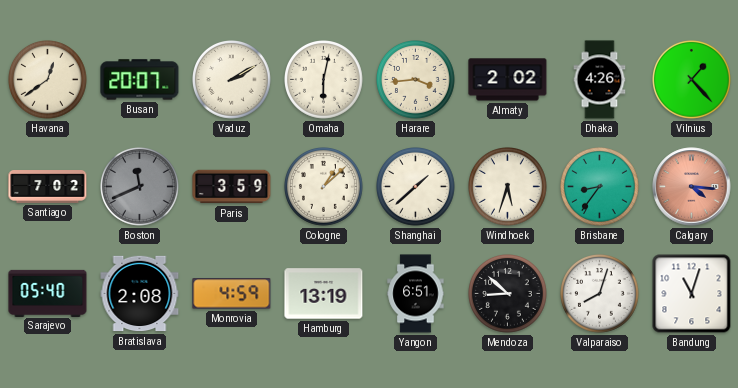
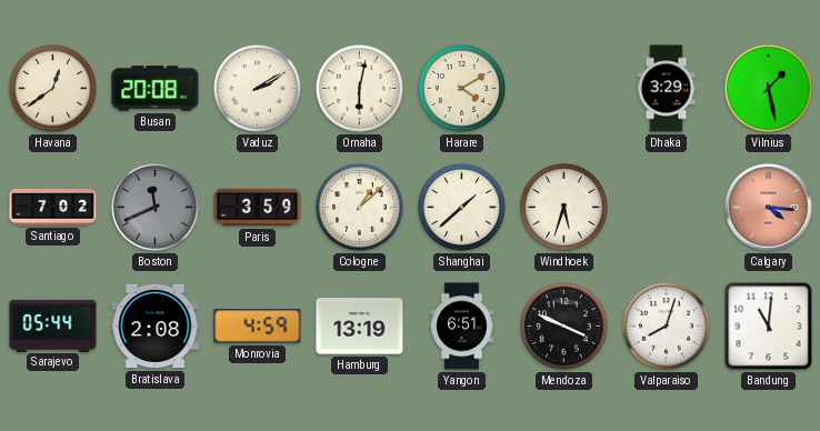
Busan: 20:07 -> 20:08
Harare: 3:44 -> 4:10
Almaty: 2:02 -> none
Dhaka: 4:26 -> 3:29
Vilnius: 1:23 -> 1:28
Brisbane: 8:36 -> none
Sarajevo: 05:40 -> 05:44
Mendoza: 8:52 -> 3:49
Bandung: 11:03 -> 11:01
